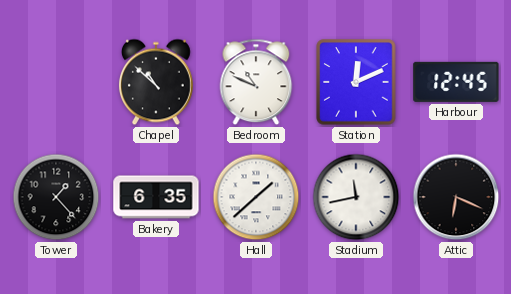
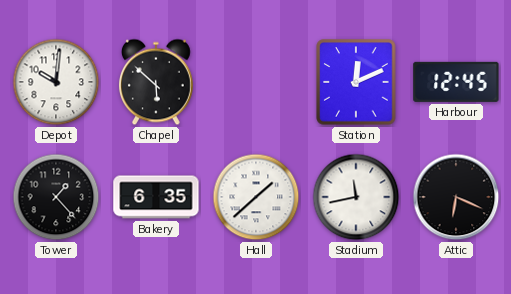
Depot: none -> 10:01
Chapel: 10:52 -> 5:52
Bedroom: 10:49 -> none
